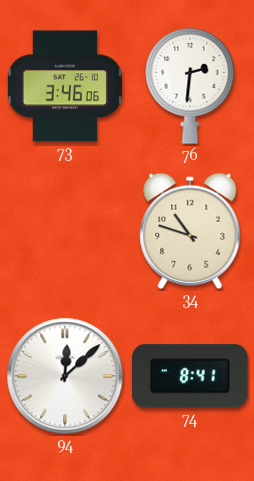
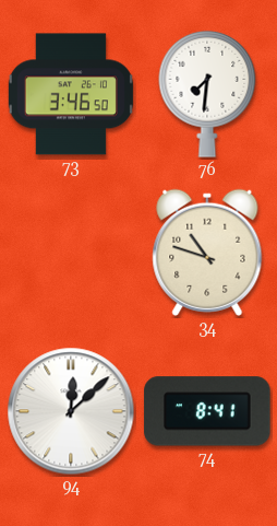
73: 3:46:06 -> 3:46:50
76: 2:31 -> 7:31
